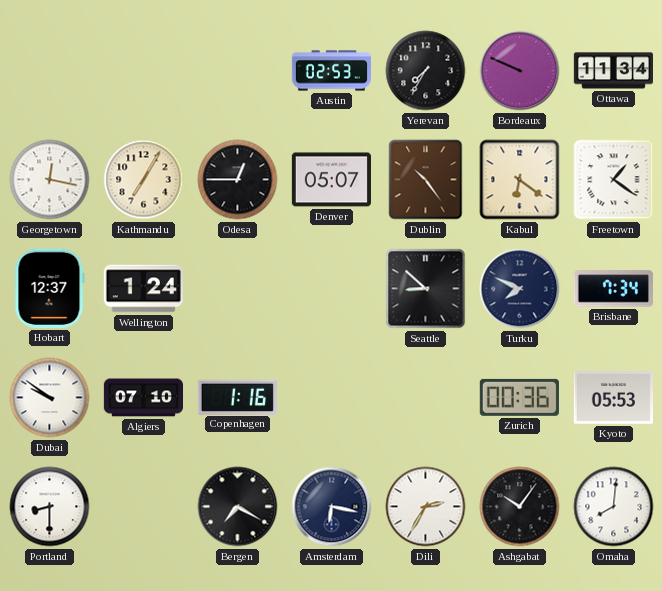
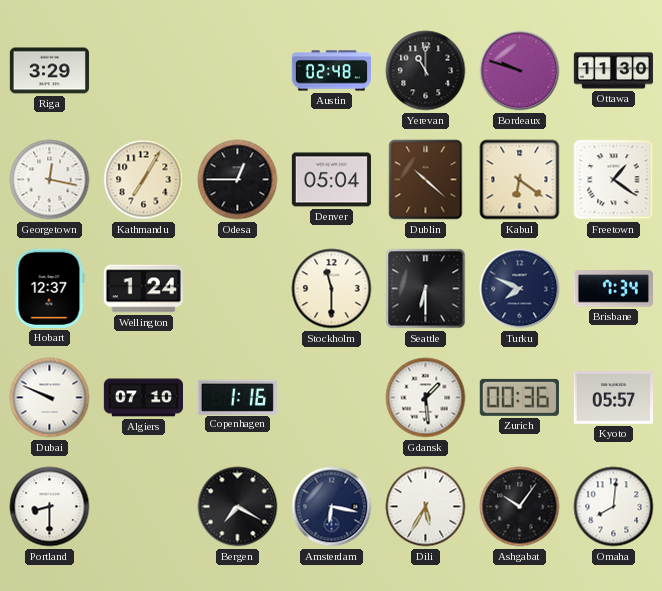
Riga: none -> 3:29
Austin: 02:53 -> 02:48
Yerevan: 7:35 -> 11:00
Bordeaux: 9:49 -> 9:48
Ottawa: 11:34 -> 11:30
Denver: 05:07 -> 05:04
Dublin: 10:24 -> 10:22
Stockholm: none -> 11:30
Seattle: 8:52 -> 6:30
Dubai: 9:51 -> 9:49
Gdansk: none -> 1:29
Kyoto: 05:53 -> 05:57
Dili: 2:35 -> 5:35
